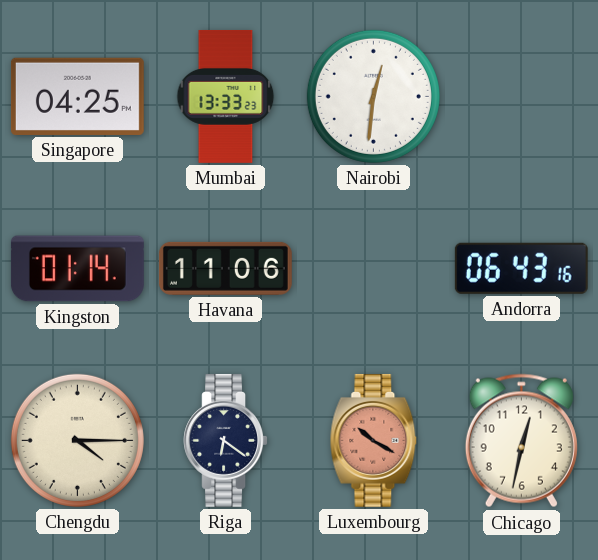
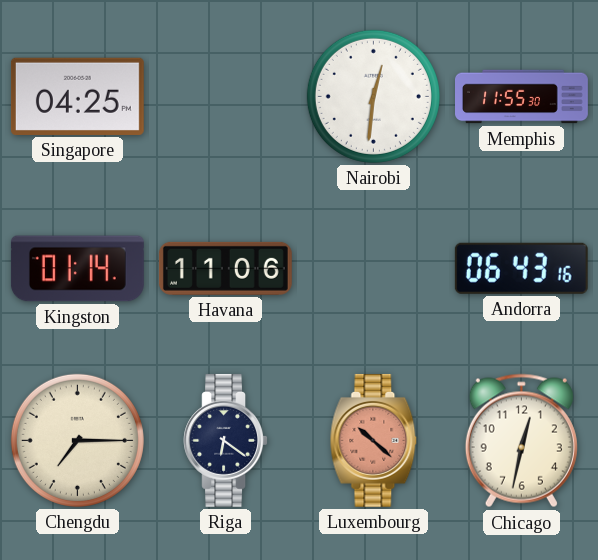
Mumbai: 13:33 -> none
Memphis: none -> 11:55
Chengdu: 4:15 -> 7:15
Luxembourg: 10:20 -> 10:22
